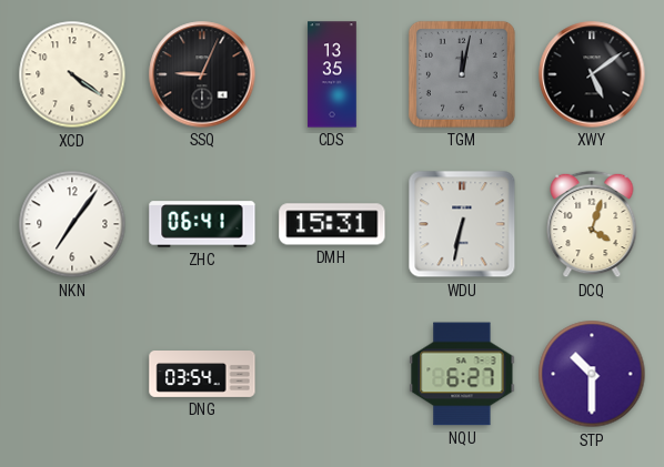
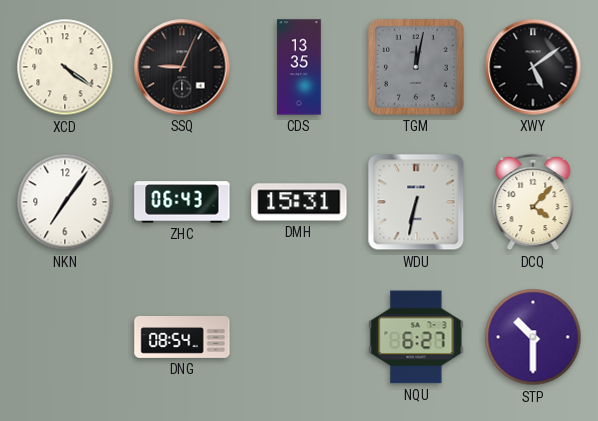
ZHC: 06:41 -> 06:43
DCQ: 4:03 -> 4:07
DNG: 03:54 -> 08:54
